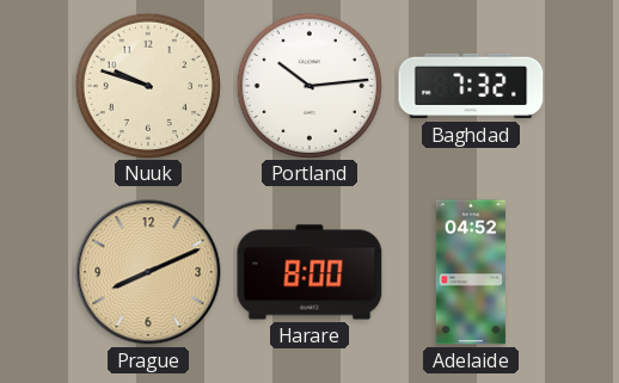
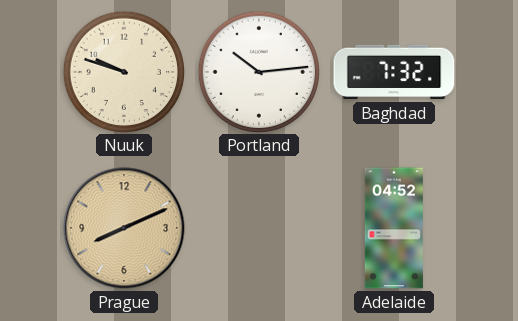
Harare: 8:00 -> none
